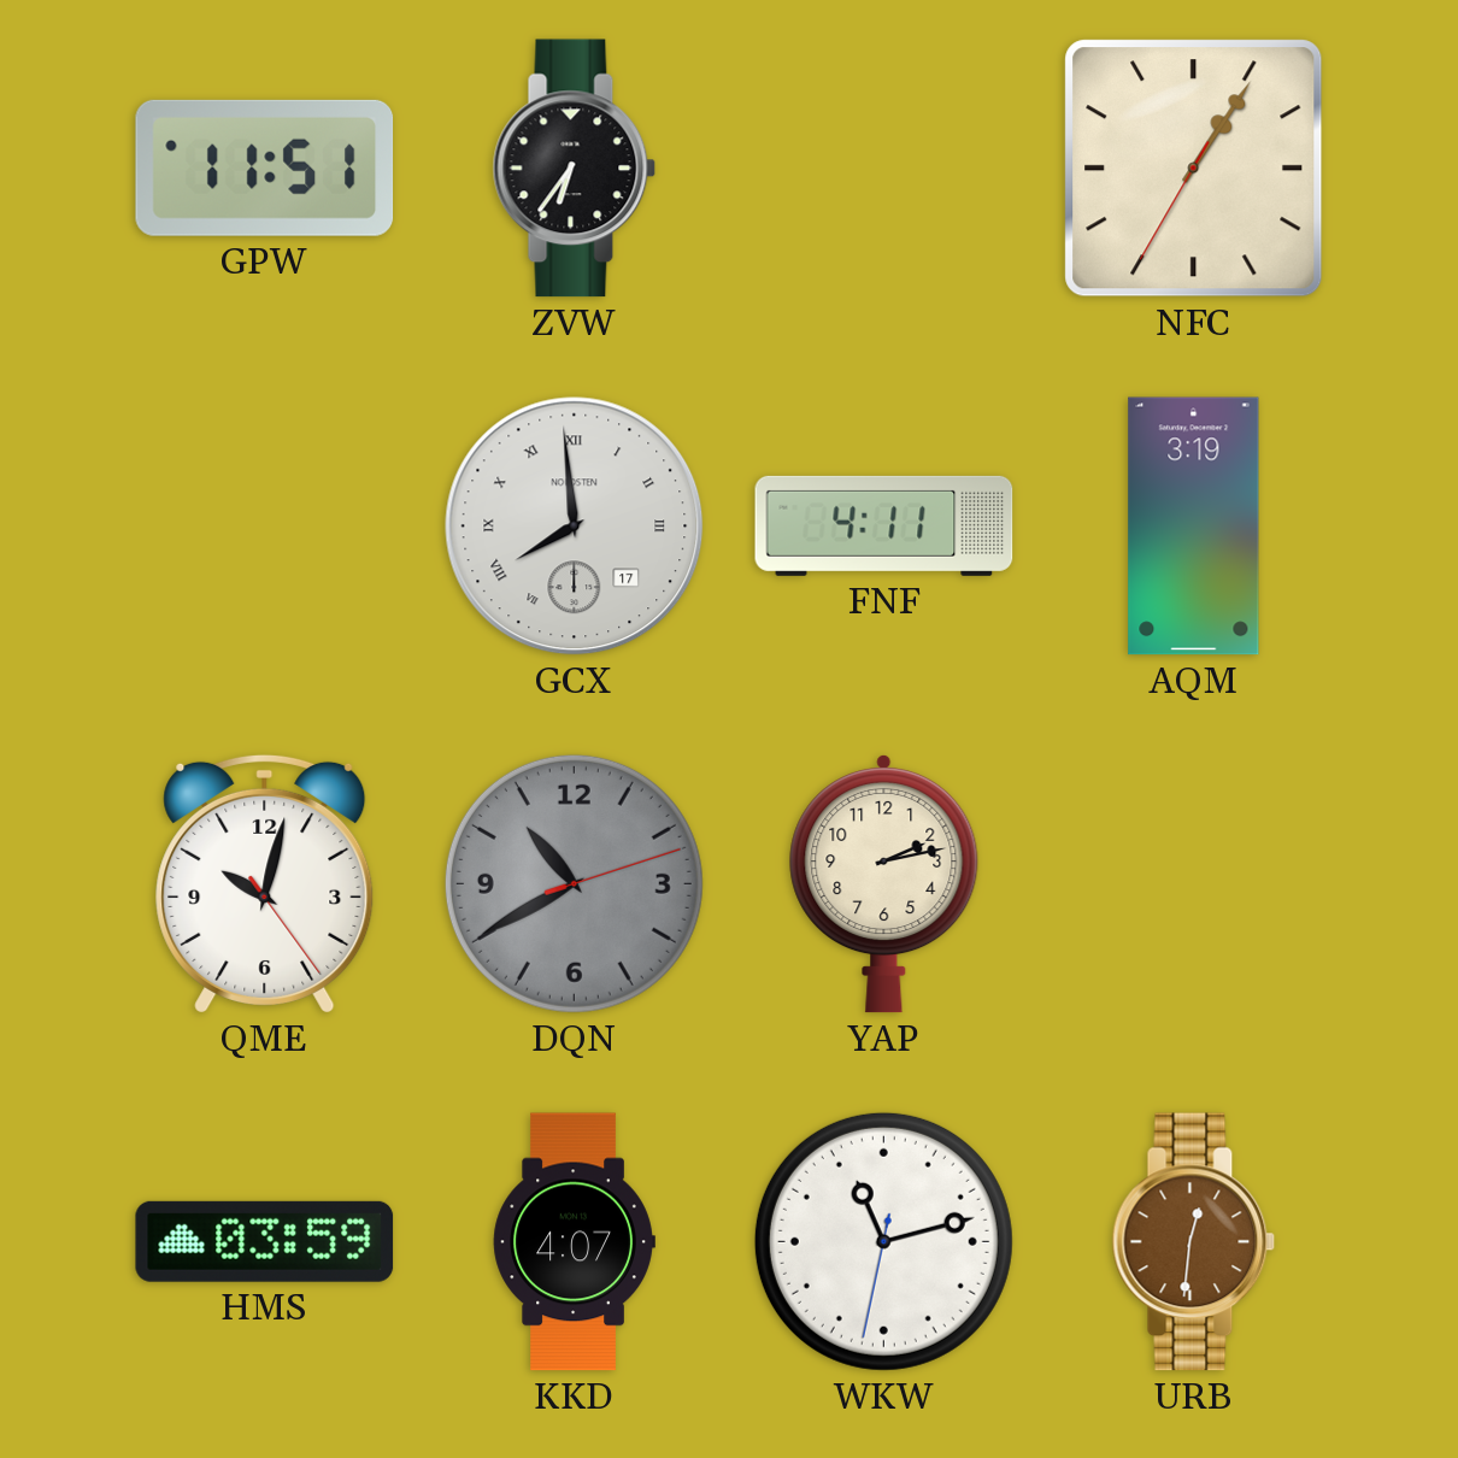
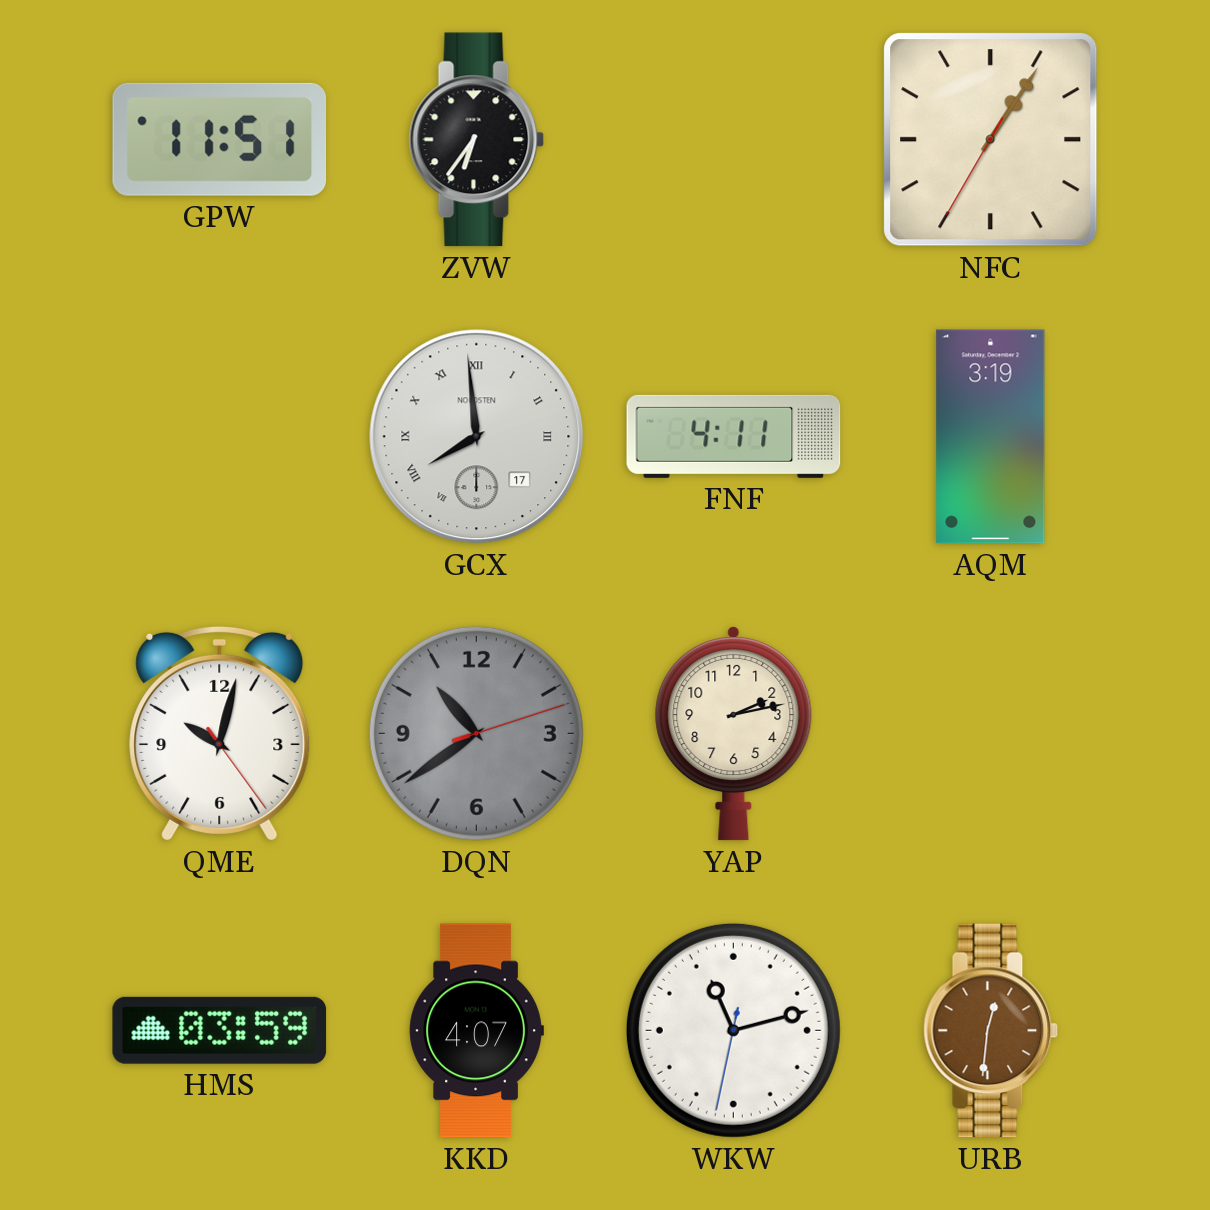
DQN: 10:40 -> 10:39
